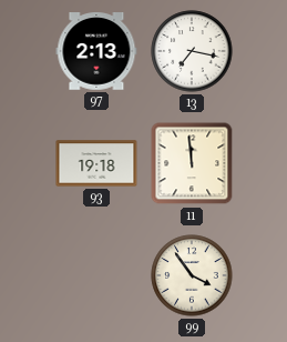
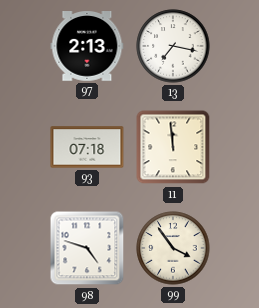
93: 19:18 -> 07:18
98: none -> 4:48
